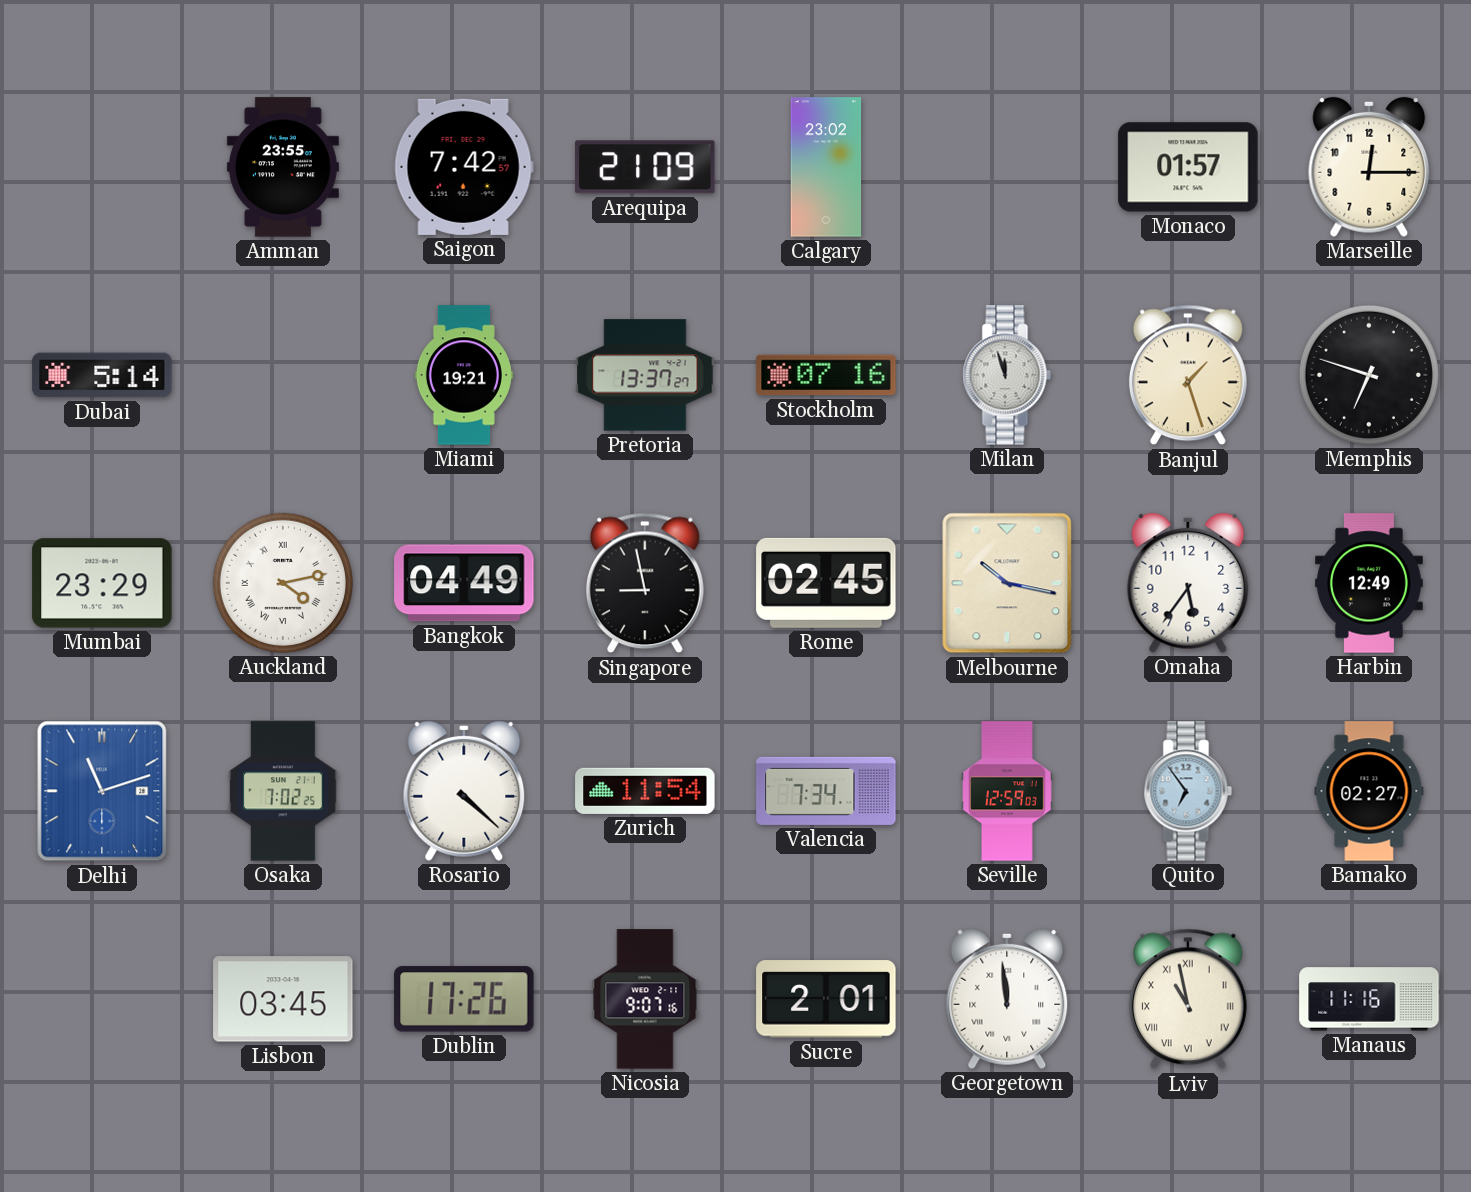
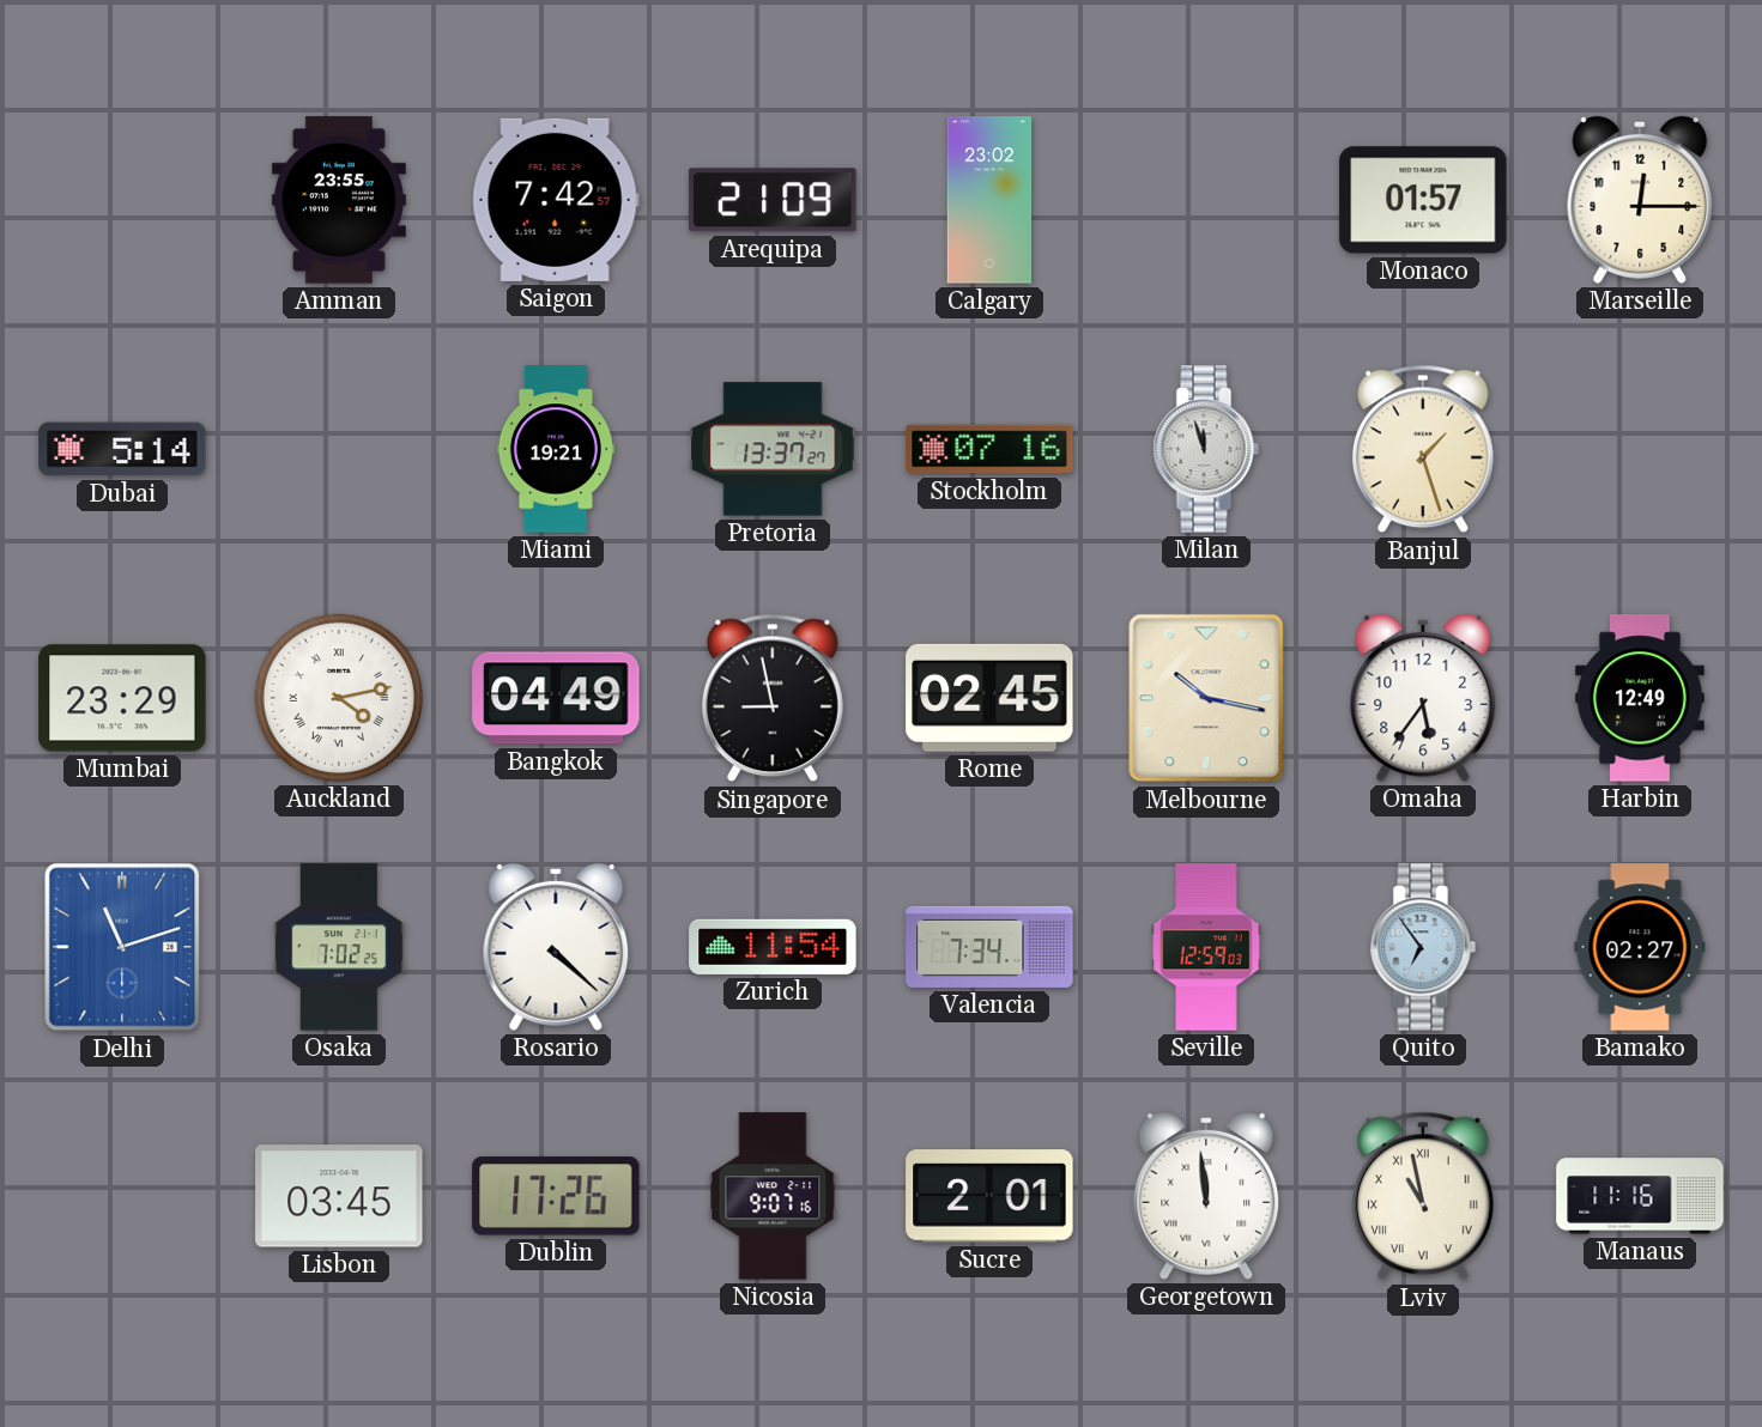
Memphis: 6:48 -> none
